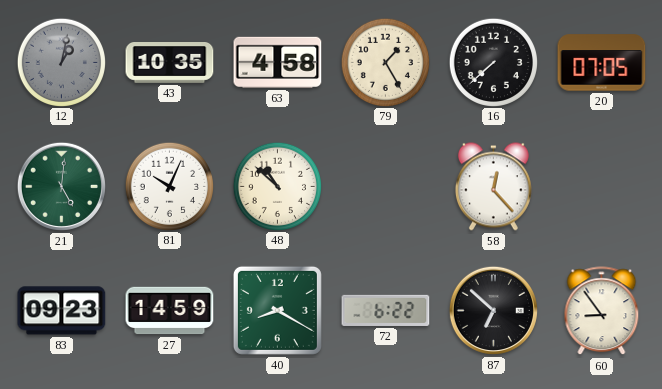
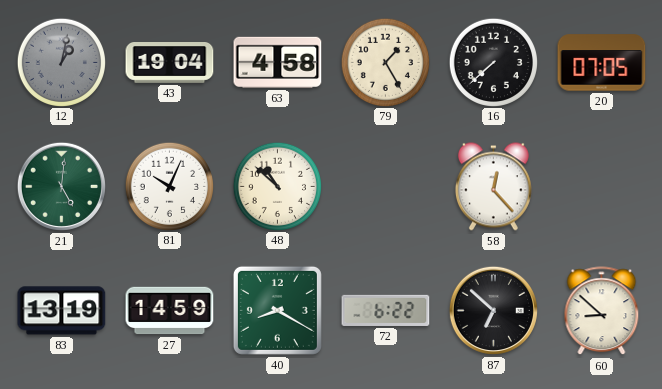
43: 10:35 -> 19:04
83: 09:23 -> 13:19
60: 8:54 -> 8:52
